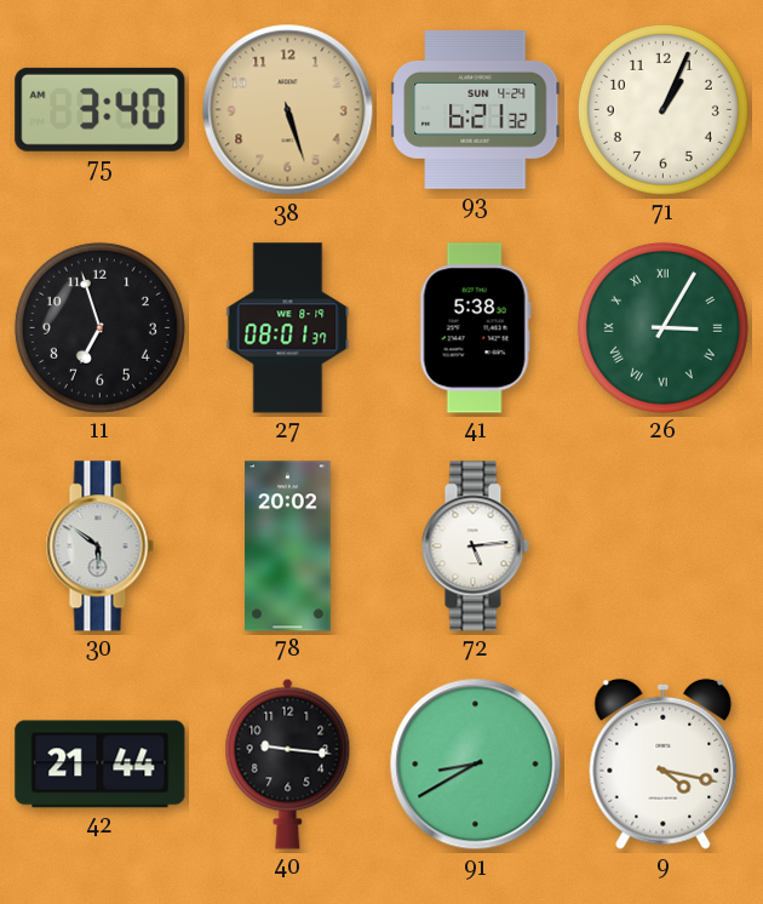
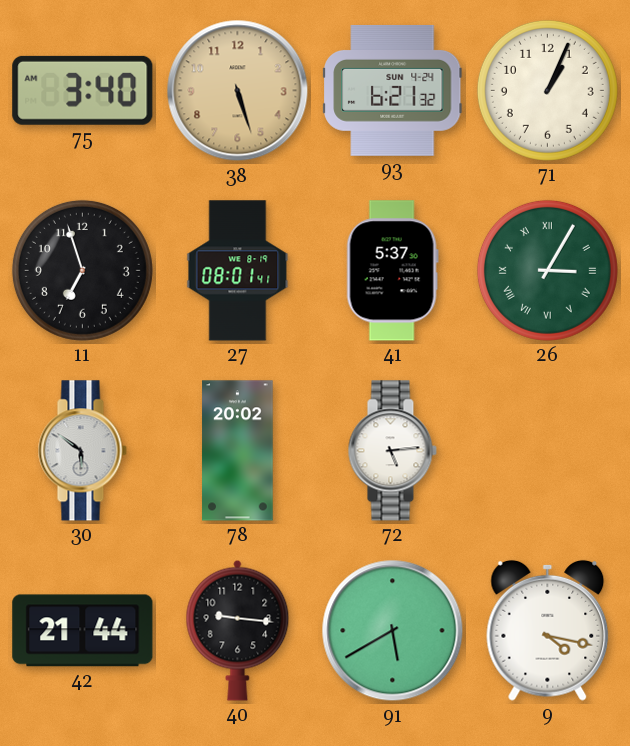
27: 08:01:37 -> 08:01:41
41: 5:38 -> 5:37
91: 8:40 -> 5:40
